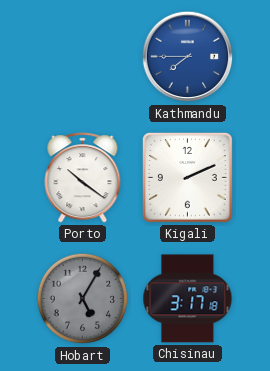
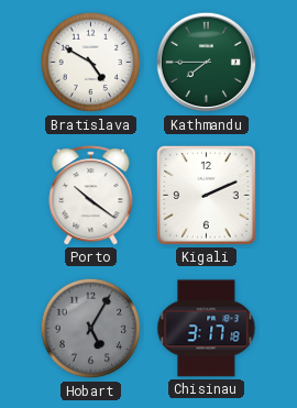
Bratislava: none -> 4:50
Kathmandu dial: blue -> green
